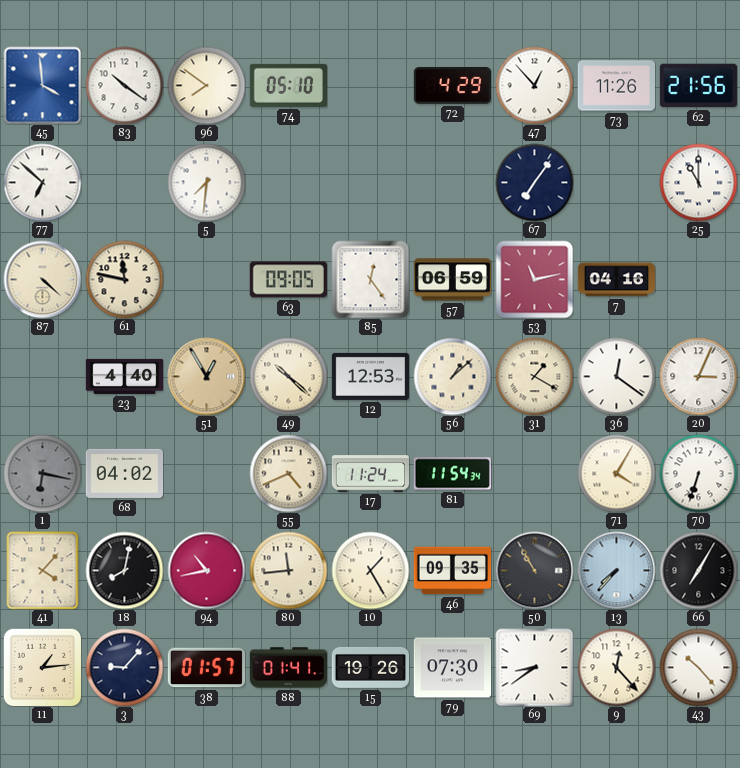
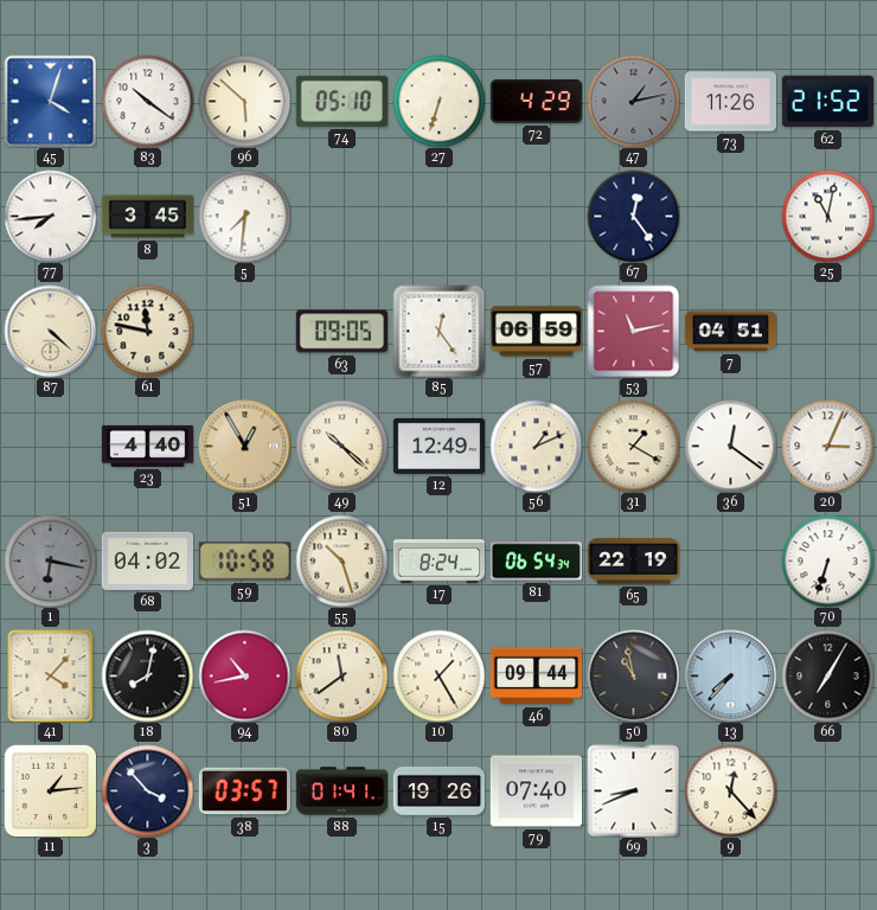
45: 3:59 -> 4:03
96: 7:51 -> 5:52
27: none -> 6:33
47: 12:53 -> 1:13
47 dial: white -> grey
62: 21:56 -> 21:52
77: 6:52 -> 7:44
8: none -> 3:45
67: 7:06 -> 12:24
25: 11:00 -> 11:02
7: 04:16 -> 04:51
12: 12:53 -> 12:49
56: 1:08 -> 1:11
59: none -> 10:58
55: 4:41 -> 10:27
17: 11:24 -> 8:24
81: 11:54 -> 06:54
65: none -> 22:19
71: 4:05 -> none
80: 11:44 -> 11:39
46: 09:35 -> 09:44
50: 10:55 -> 10:58
3: 9:07 -> 3:53
38: 01:57 -> 03:57
79: 07:30 -> 07:40
69: 8:39 -> 8:41
43: 10:23 -> none
